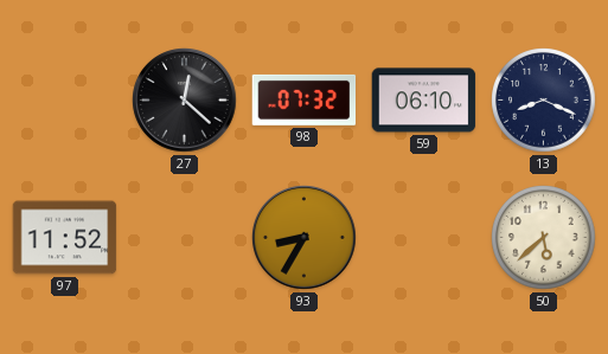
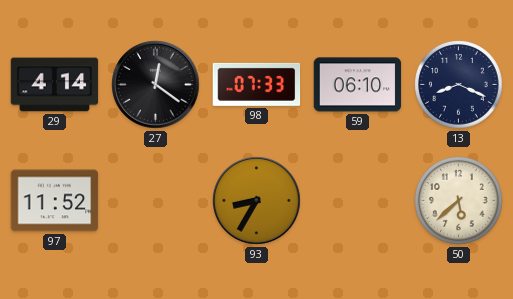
29: none -> 4:14
27: 12:22 -> 12:21
98: 07:32 -> 07:33
